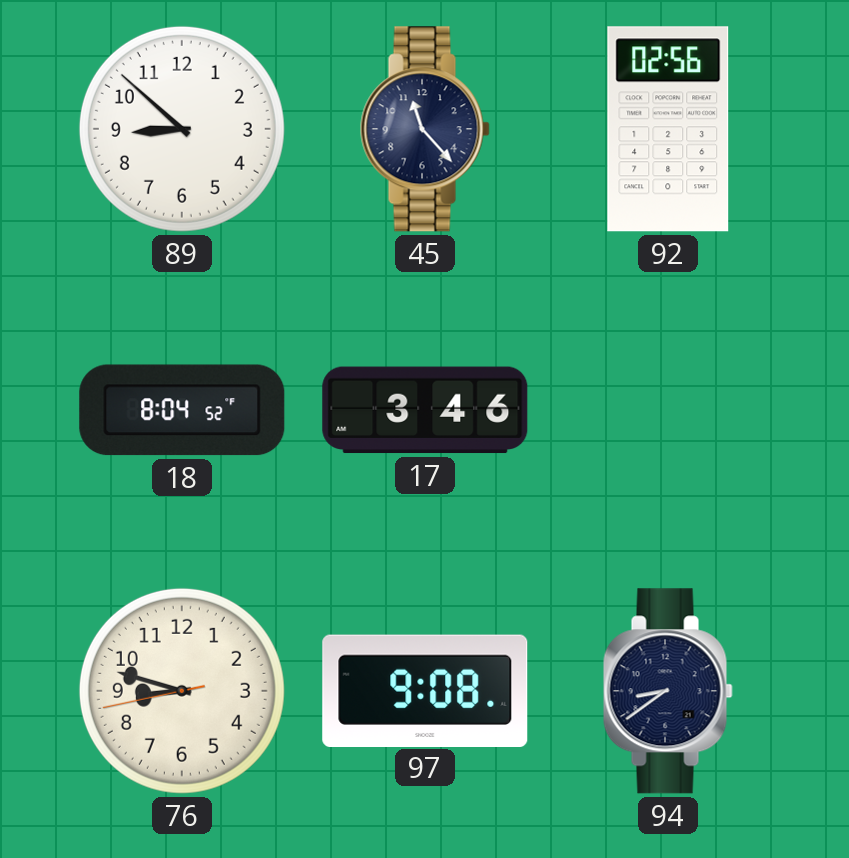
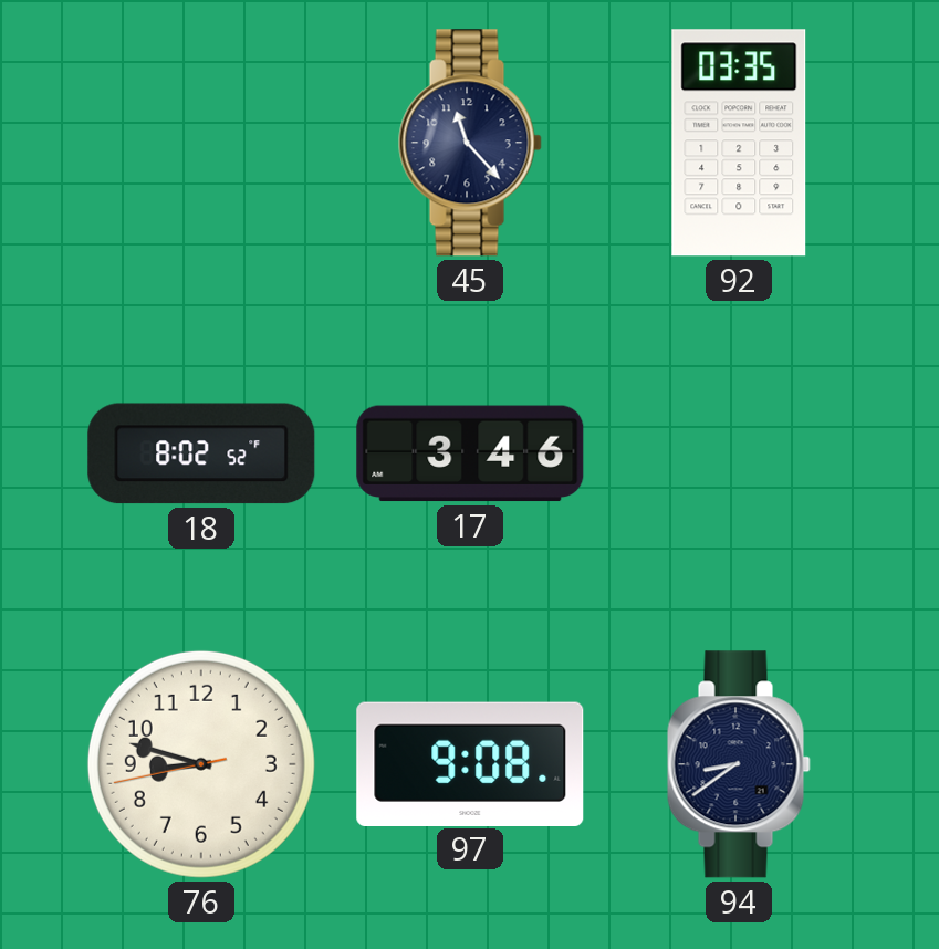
89: 8:52 -> none
92: 02:56 -> 03:35
18: 8:04 -> 8:02
